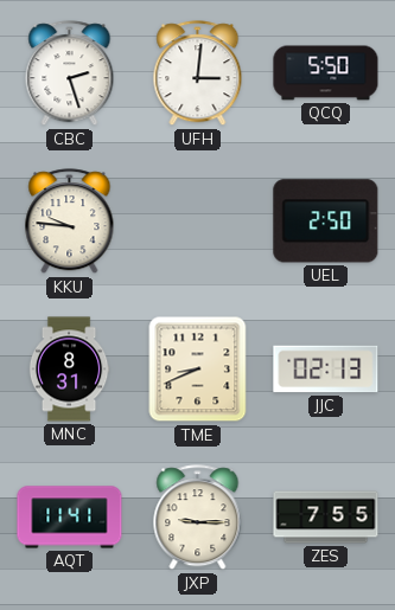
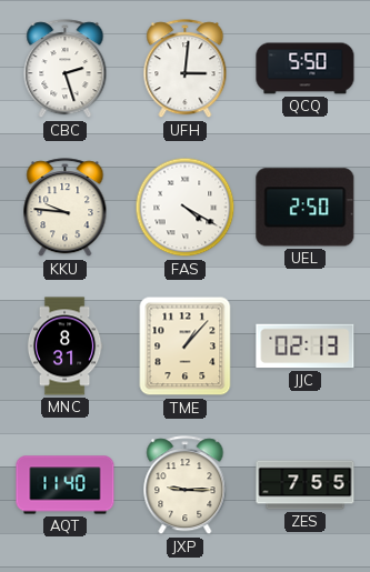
FAS: none -> 4:20
TME: 8:41 -> 1:07
AQT: 11:41 -> 11:40
